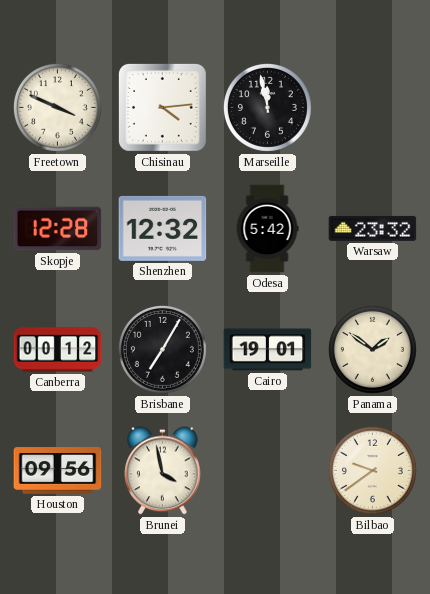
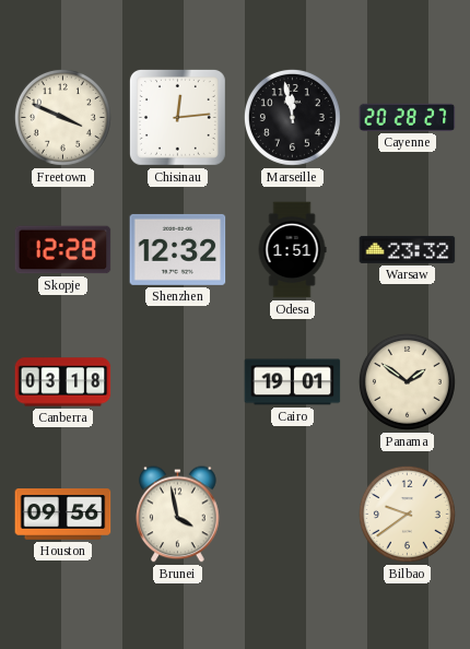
Chisinau: 4:14 -> 12:14
Cayenne: none -> 20:28
Odesa: 5:42 -> 1:51
Canberra: 00:12 -> 03:18
Brisbane: 7:05 -> none
